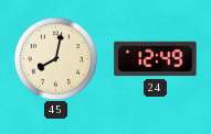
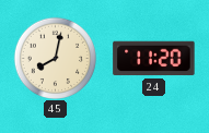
24: 12:49 -> 11:20
